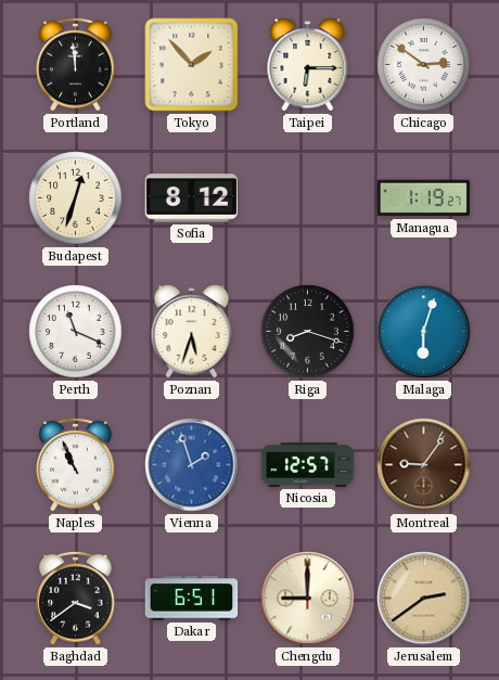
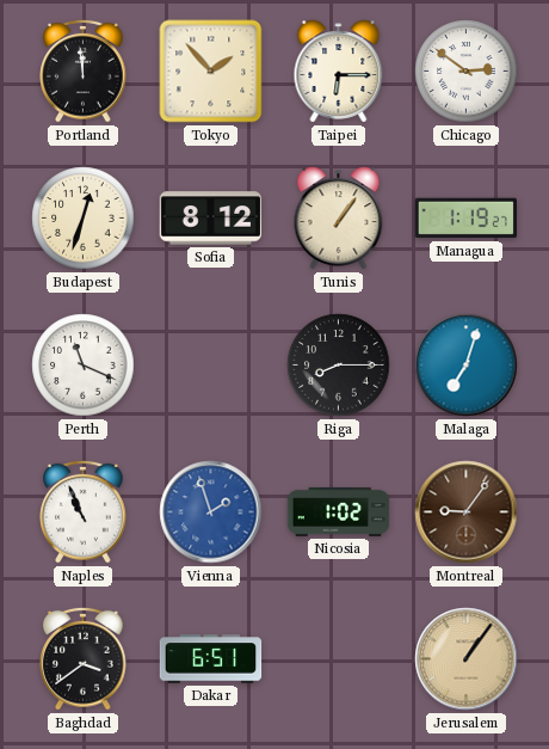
Tunis: none -> 1:06
Poznan: 5:33 -> none
Riga: 8:18 -> 8:15
Malaga: 6:03 -> 7:03
Nicosia: 12:57 -> 1:02
Chengdu: 9:00 -> none
Jerusalem: 2:39 -> 1:06
